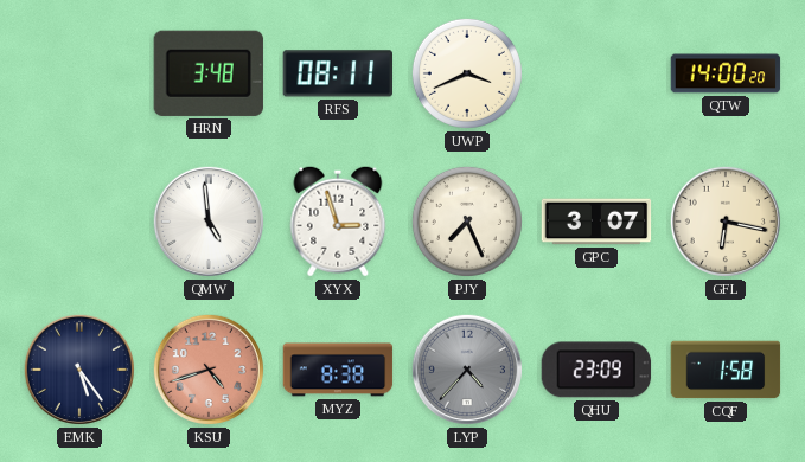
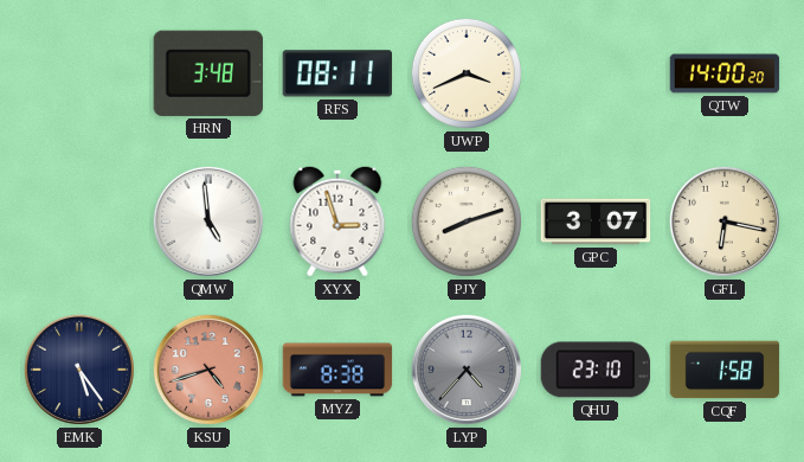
PJY: 7:26 -> 8:12
QHU: 23:09 -> 23:10
